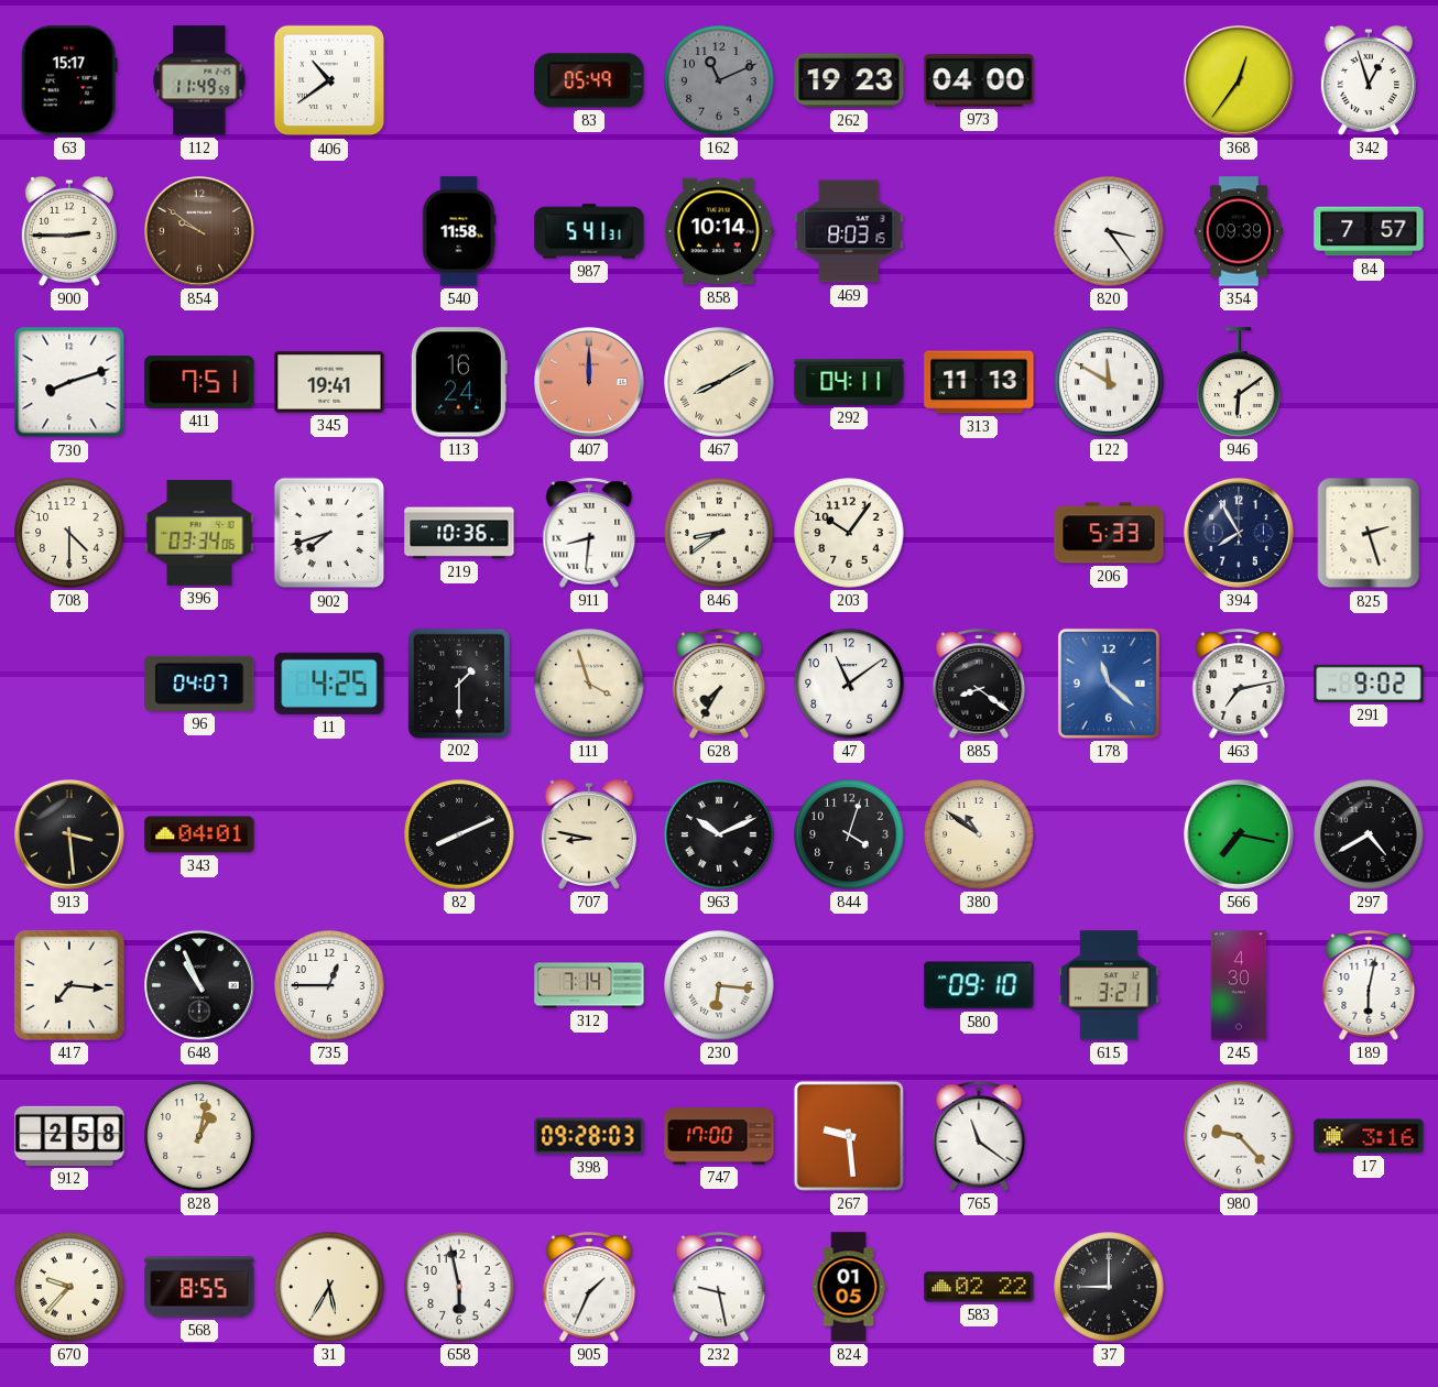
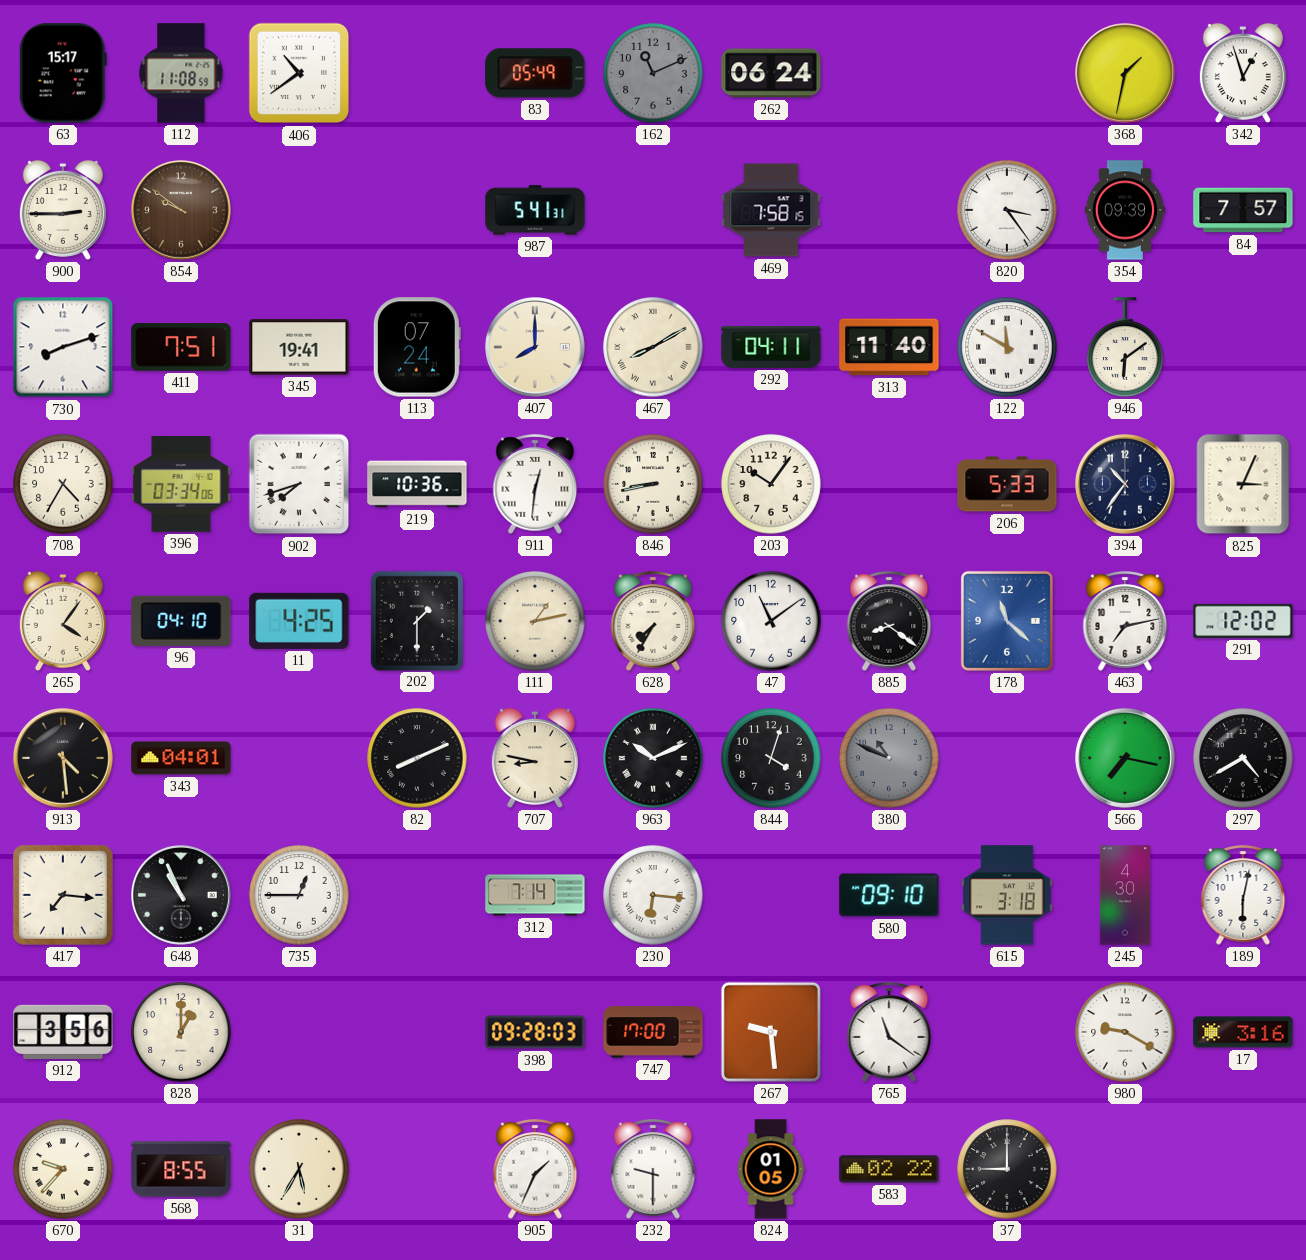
112: 11:49 -> 11:08
262: 19:23 -> 06:24
973: 04:00 -> none
368: 12:36 -> 1:32
540: 11:58 -> none
858: 10:14 -> none
469: 8:03 -> 7:58
113: 16:24 -> 07:24
407: 12:00 -> 8:00
407 dial: salmon -> cream
313: 11:13 -> 11:40
708: 4:30 -> 4:35
911: 8:31 -> 12:31
846: 8:39 -> 8:43
394: 7:55 -> 10:36
825: 2:27 -> 3:04
265: none -> 4:06
96: 04:07 -> 04:10
111: 3:57 -> 1:13
291: 9:02 -> 12:02
913: 3:29 -> 4:29
380: 10:51 -> 10:49
380 dial: cream -> grey
615: 3:21 -> 3:18
912: 2:58 -> 3:56
828: 1:02 -> 1:00
980: 9:23 -> 9:20
658: 5:58 -> none
232: 9:28 -> 9:30
